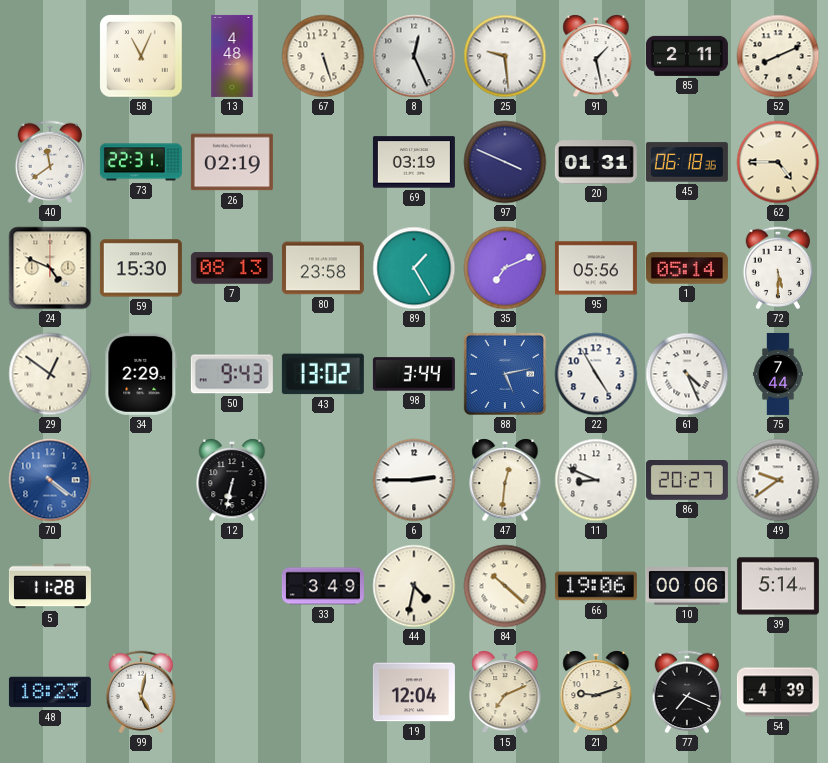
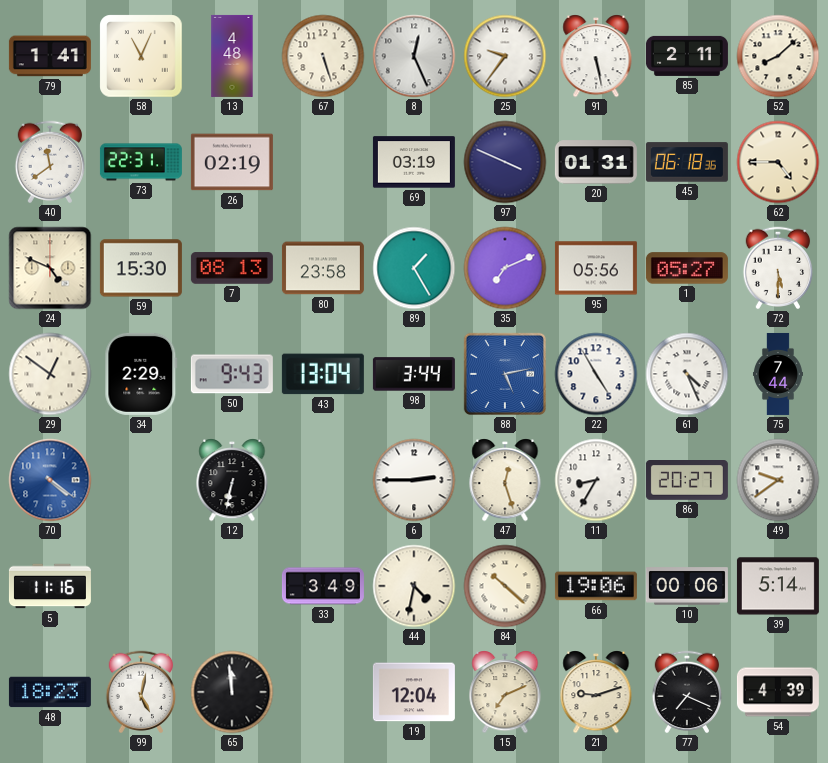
79: none -> 1:41
25: 9:29 -> 9:36
91: 1:28 -> 5:28
52: 8:11 -> 8:08
1: 05:14 -> 05:27
43: 13:02 -> 13:04
47: 12:31 -> 12:27
11: 8:49 -> 8:35
5: 11:28 -> 11:16
65: none -> 11:59
